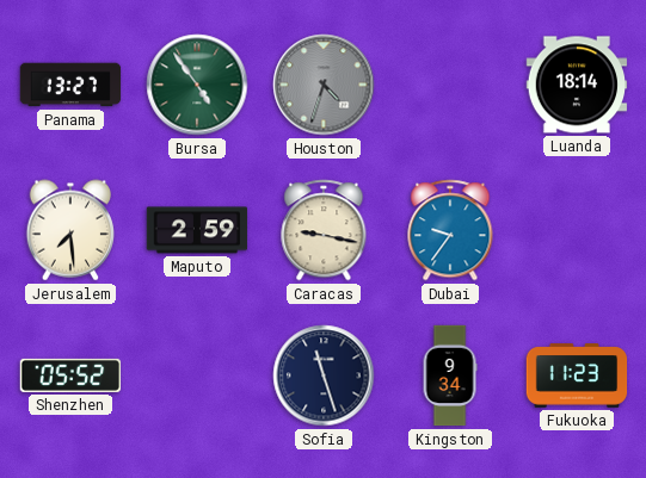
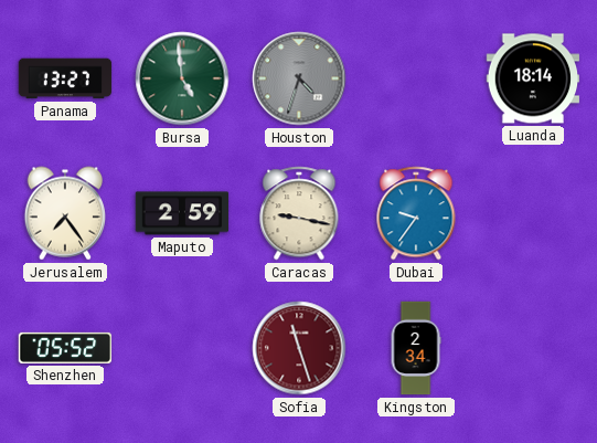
Bursa: 4:54 -> 4:59
Jerusalem: 7:29 -> 7:24
Sofia dial: navy -> burgundy
Kingston: 9:34 -> 2:34
Fukuoka: 11:23 -> none
